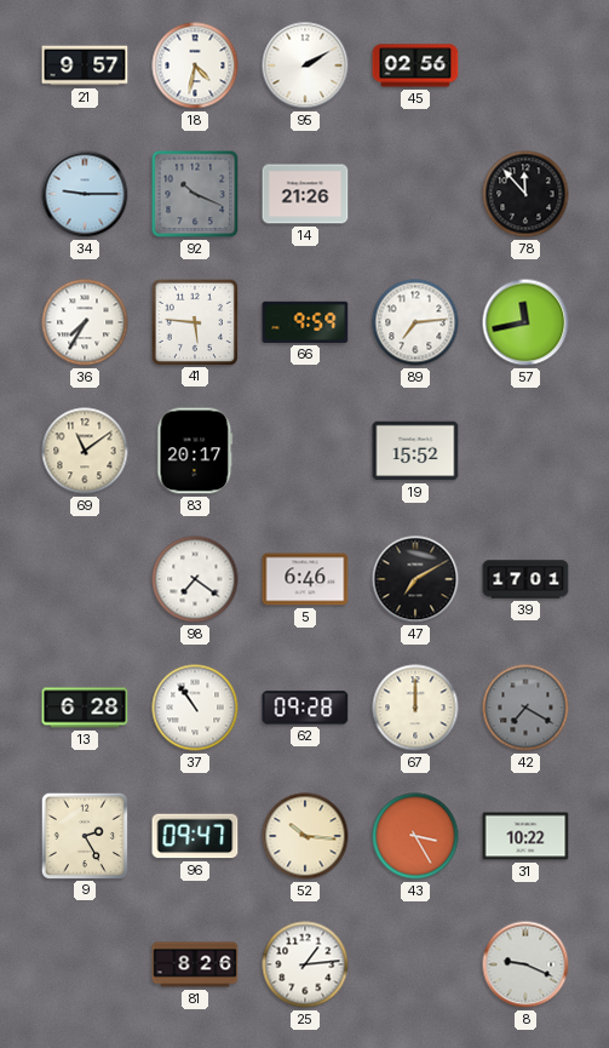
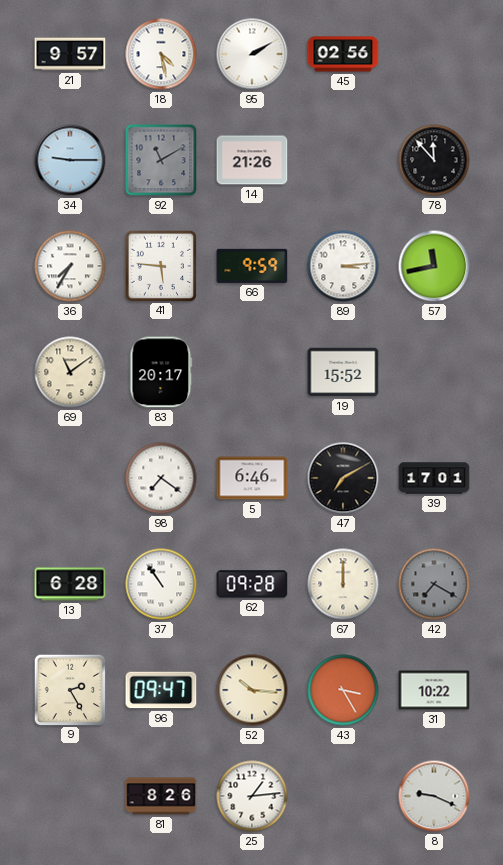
18: 4:32 -> 4:28
92: 10:19 -> 11:10
89: 7:14 -> 3:14
